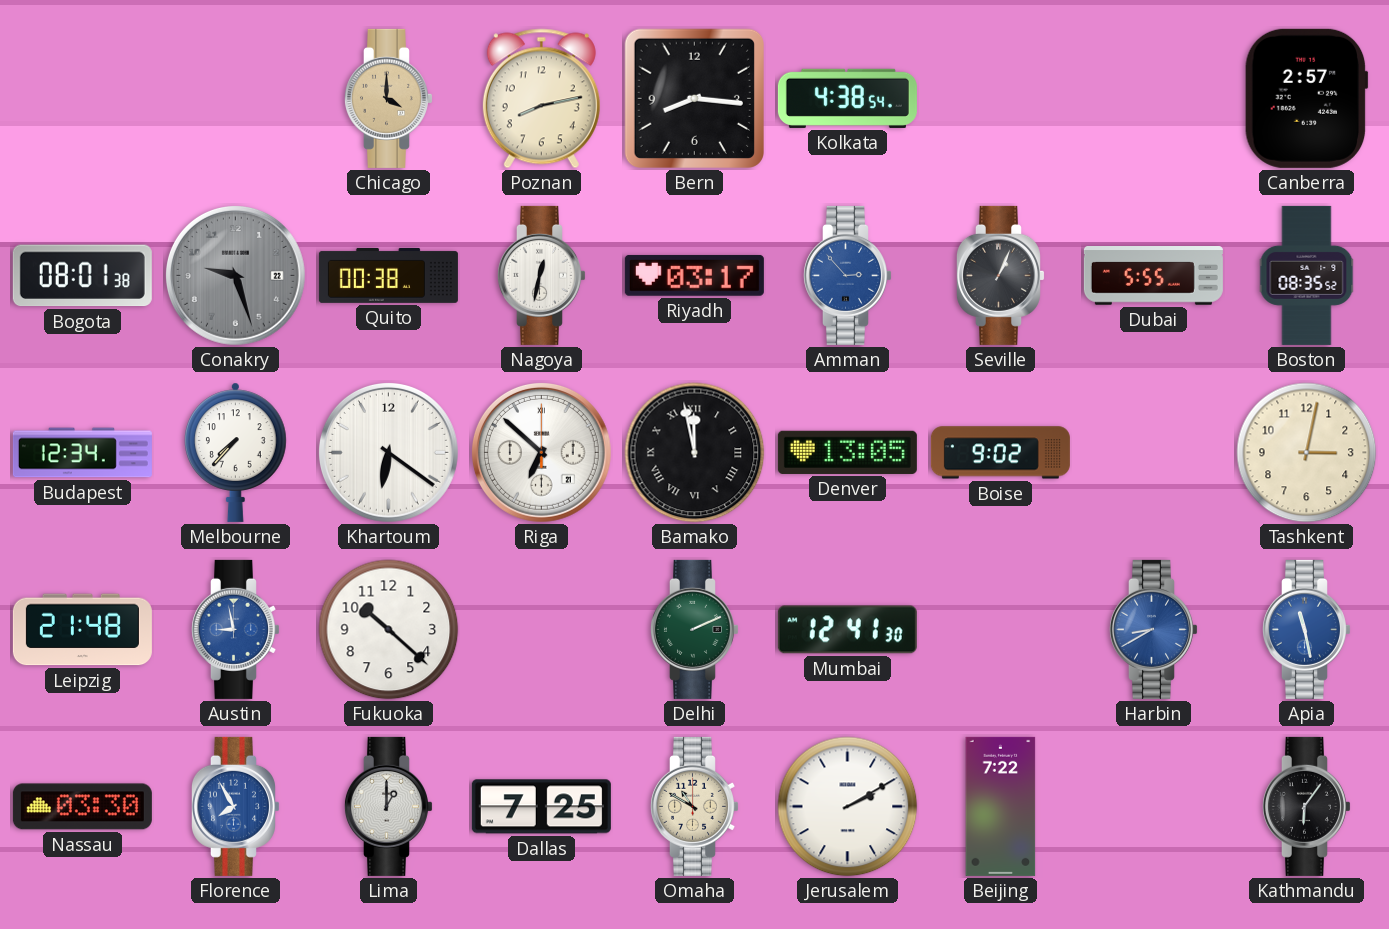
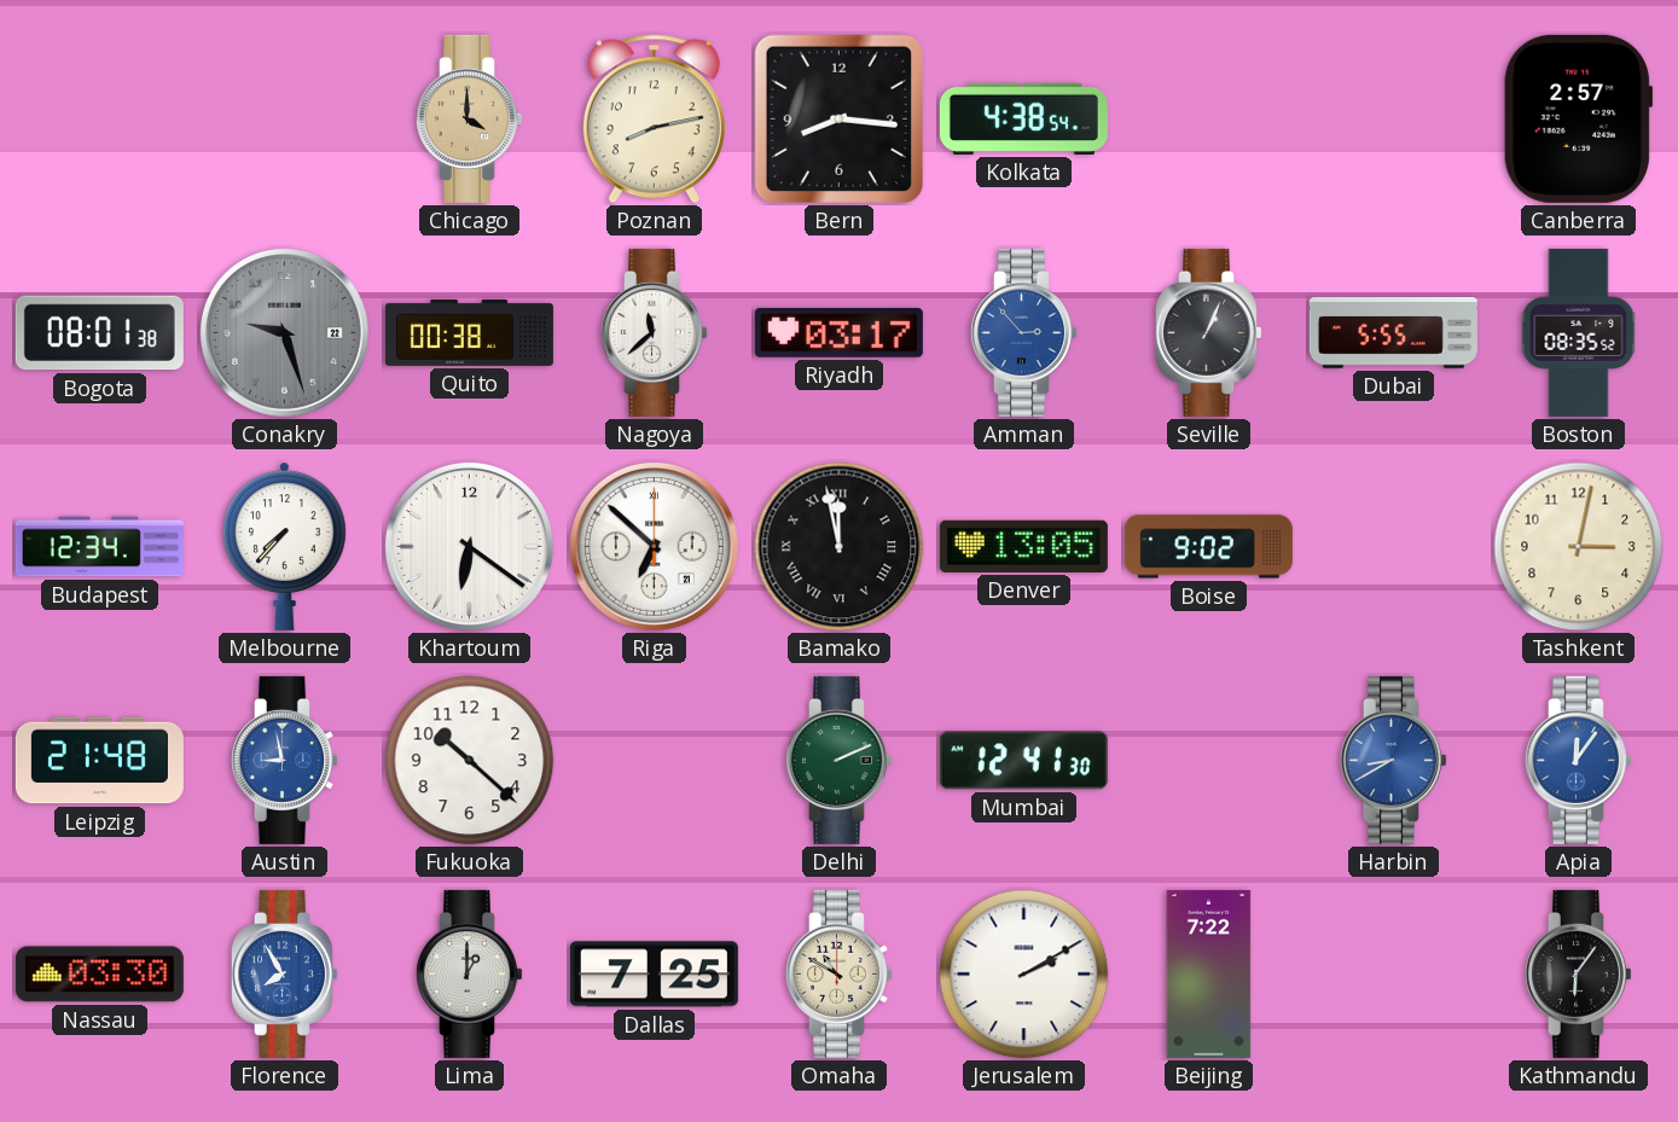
Nagoya: 12:32 -> 11:38
Apia: 11:28 -> 12:06
